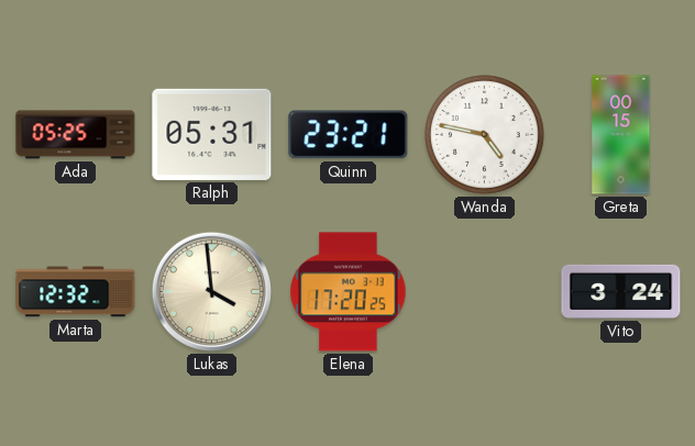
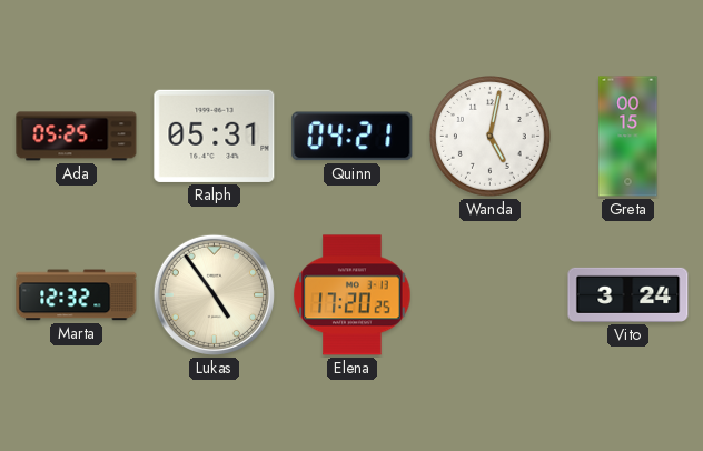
Quinn: 23:21 -> 04:21
Wanda: 4:47 -> 5:02
Lukas: 3:59 -> 4:54
